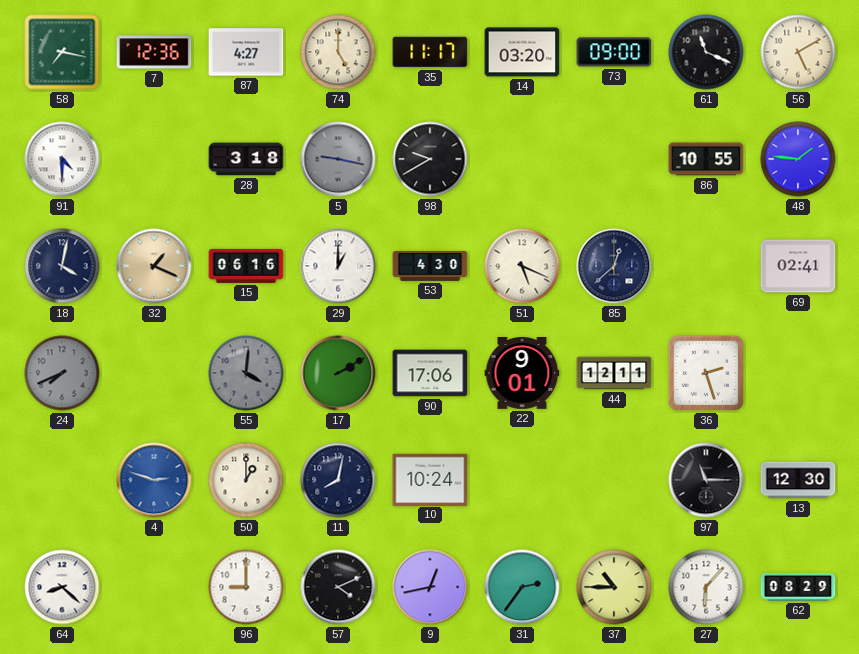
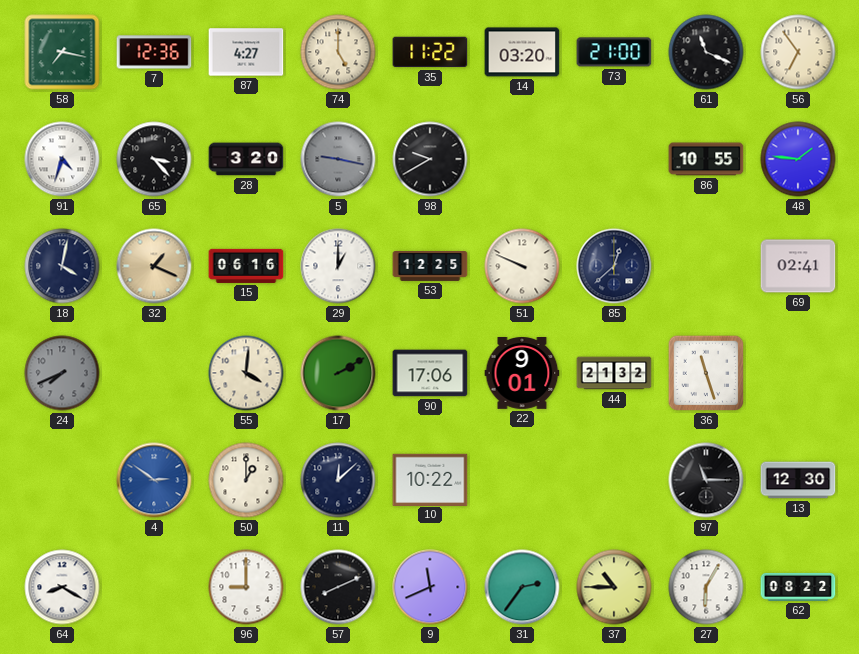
35: 11:17 -> 11:22
73: 09:00 -> 21:00
56: 5:10 -> 6:54
91: 4:30 -> 4:33
65: none -> 3:23
28: 3:18 -> 3:20
53: 4:30 -> 12:25
51: 5:19 -> 9:49
55 dial: grey -> cream
44: 12:11 -> 21:32
36: 2:27 -> 11:27
4: 2:48 -> 2:51
11: 8:02 -> 12:08
10: 10:24 -> 10:22
64: 8:22 -> 8:20
57: 4:11 -> 8:11
9: 12:43 -> 11:41
27: 6:07 -> 6:05
62: 08:29 -> 08:22
